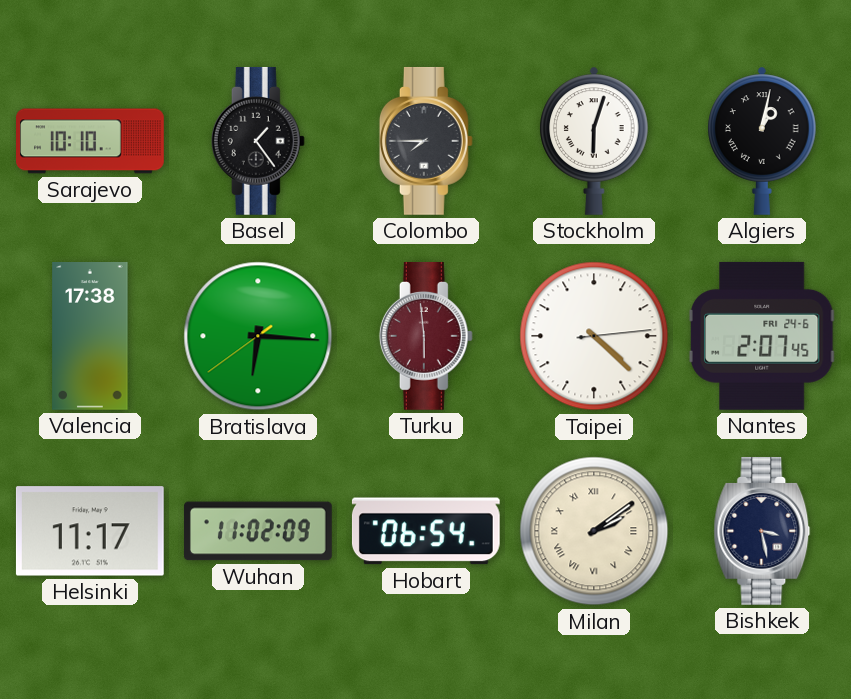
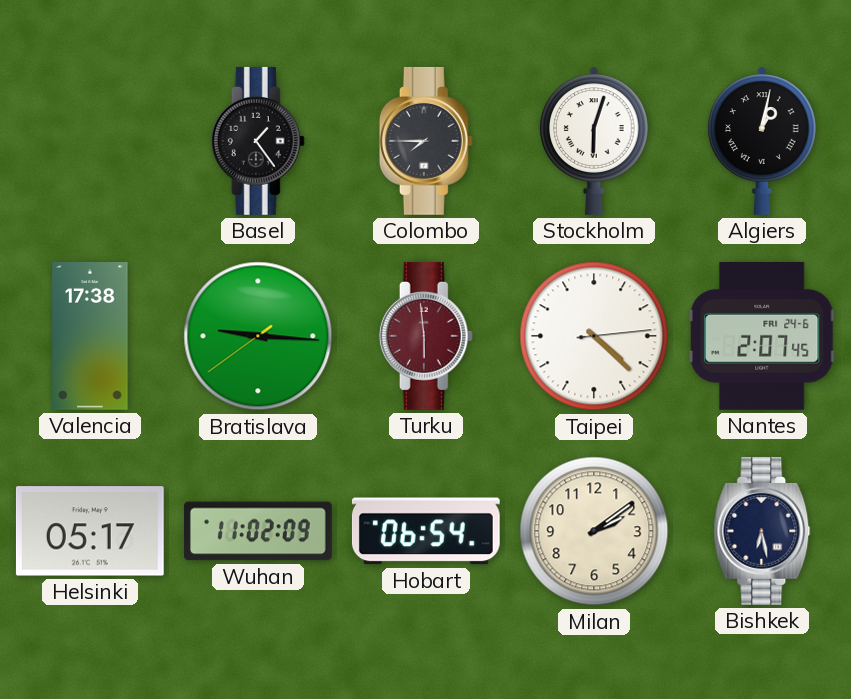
Sarajevo: 10:10 -> none
Bratislava: 6:15 -> 9:15
Helsinki: 11:17 -> 05:17
Milan numerals: Roman -> Arabic
Bishkek: 3:28 -> 6:28
